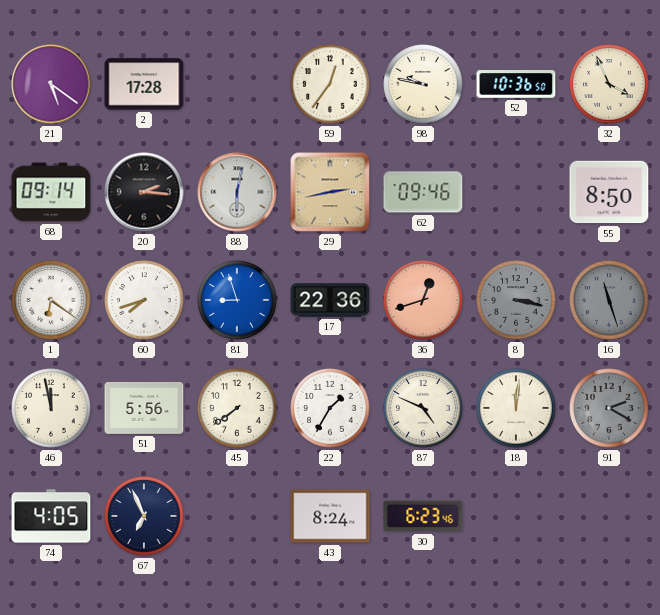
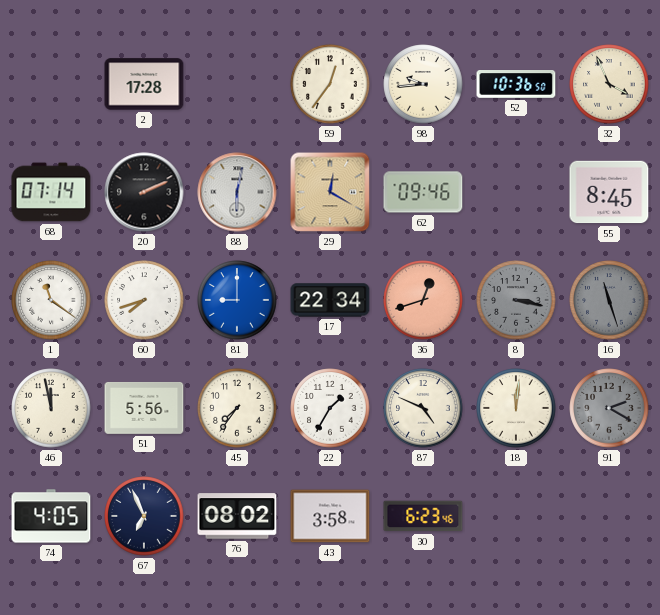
21: 5:21 -> none
98: 9:47 -> 9:44
68: 09:14 -> 07:14
20: 2:16 -> 2:11
29: 2:43 -> 12:20
55: 8:50 -> 8:45
1: 6:21 -> 11:21
81: 8:57 -> 9:00
17: 22:36 -> 22:34
45: 7:39 -> 7:36
76: none -> 08:02
43: 8:24 -> 3:58
